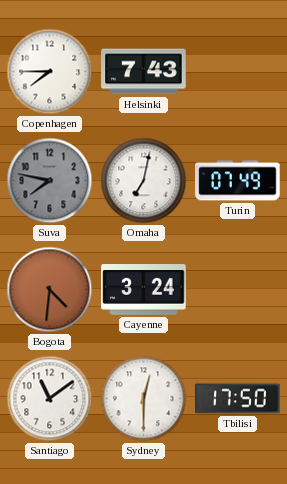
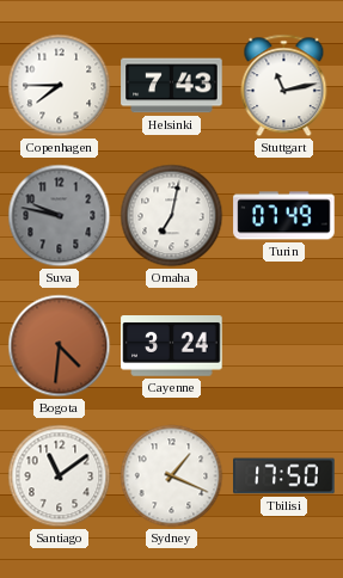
Stuttgart: none -> 11:13
Suva: 7:47 -> 9:47
Sydney: 12:30 -> 1:19
